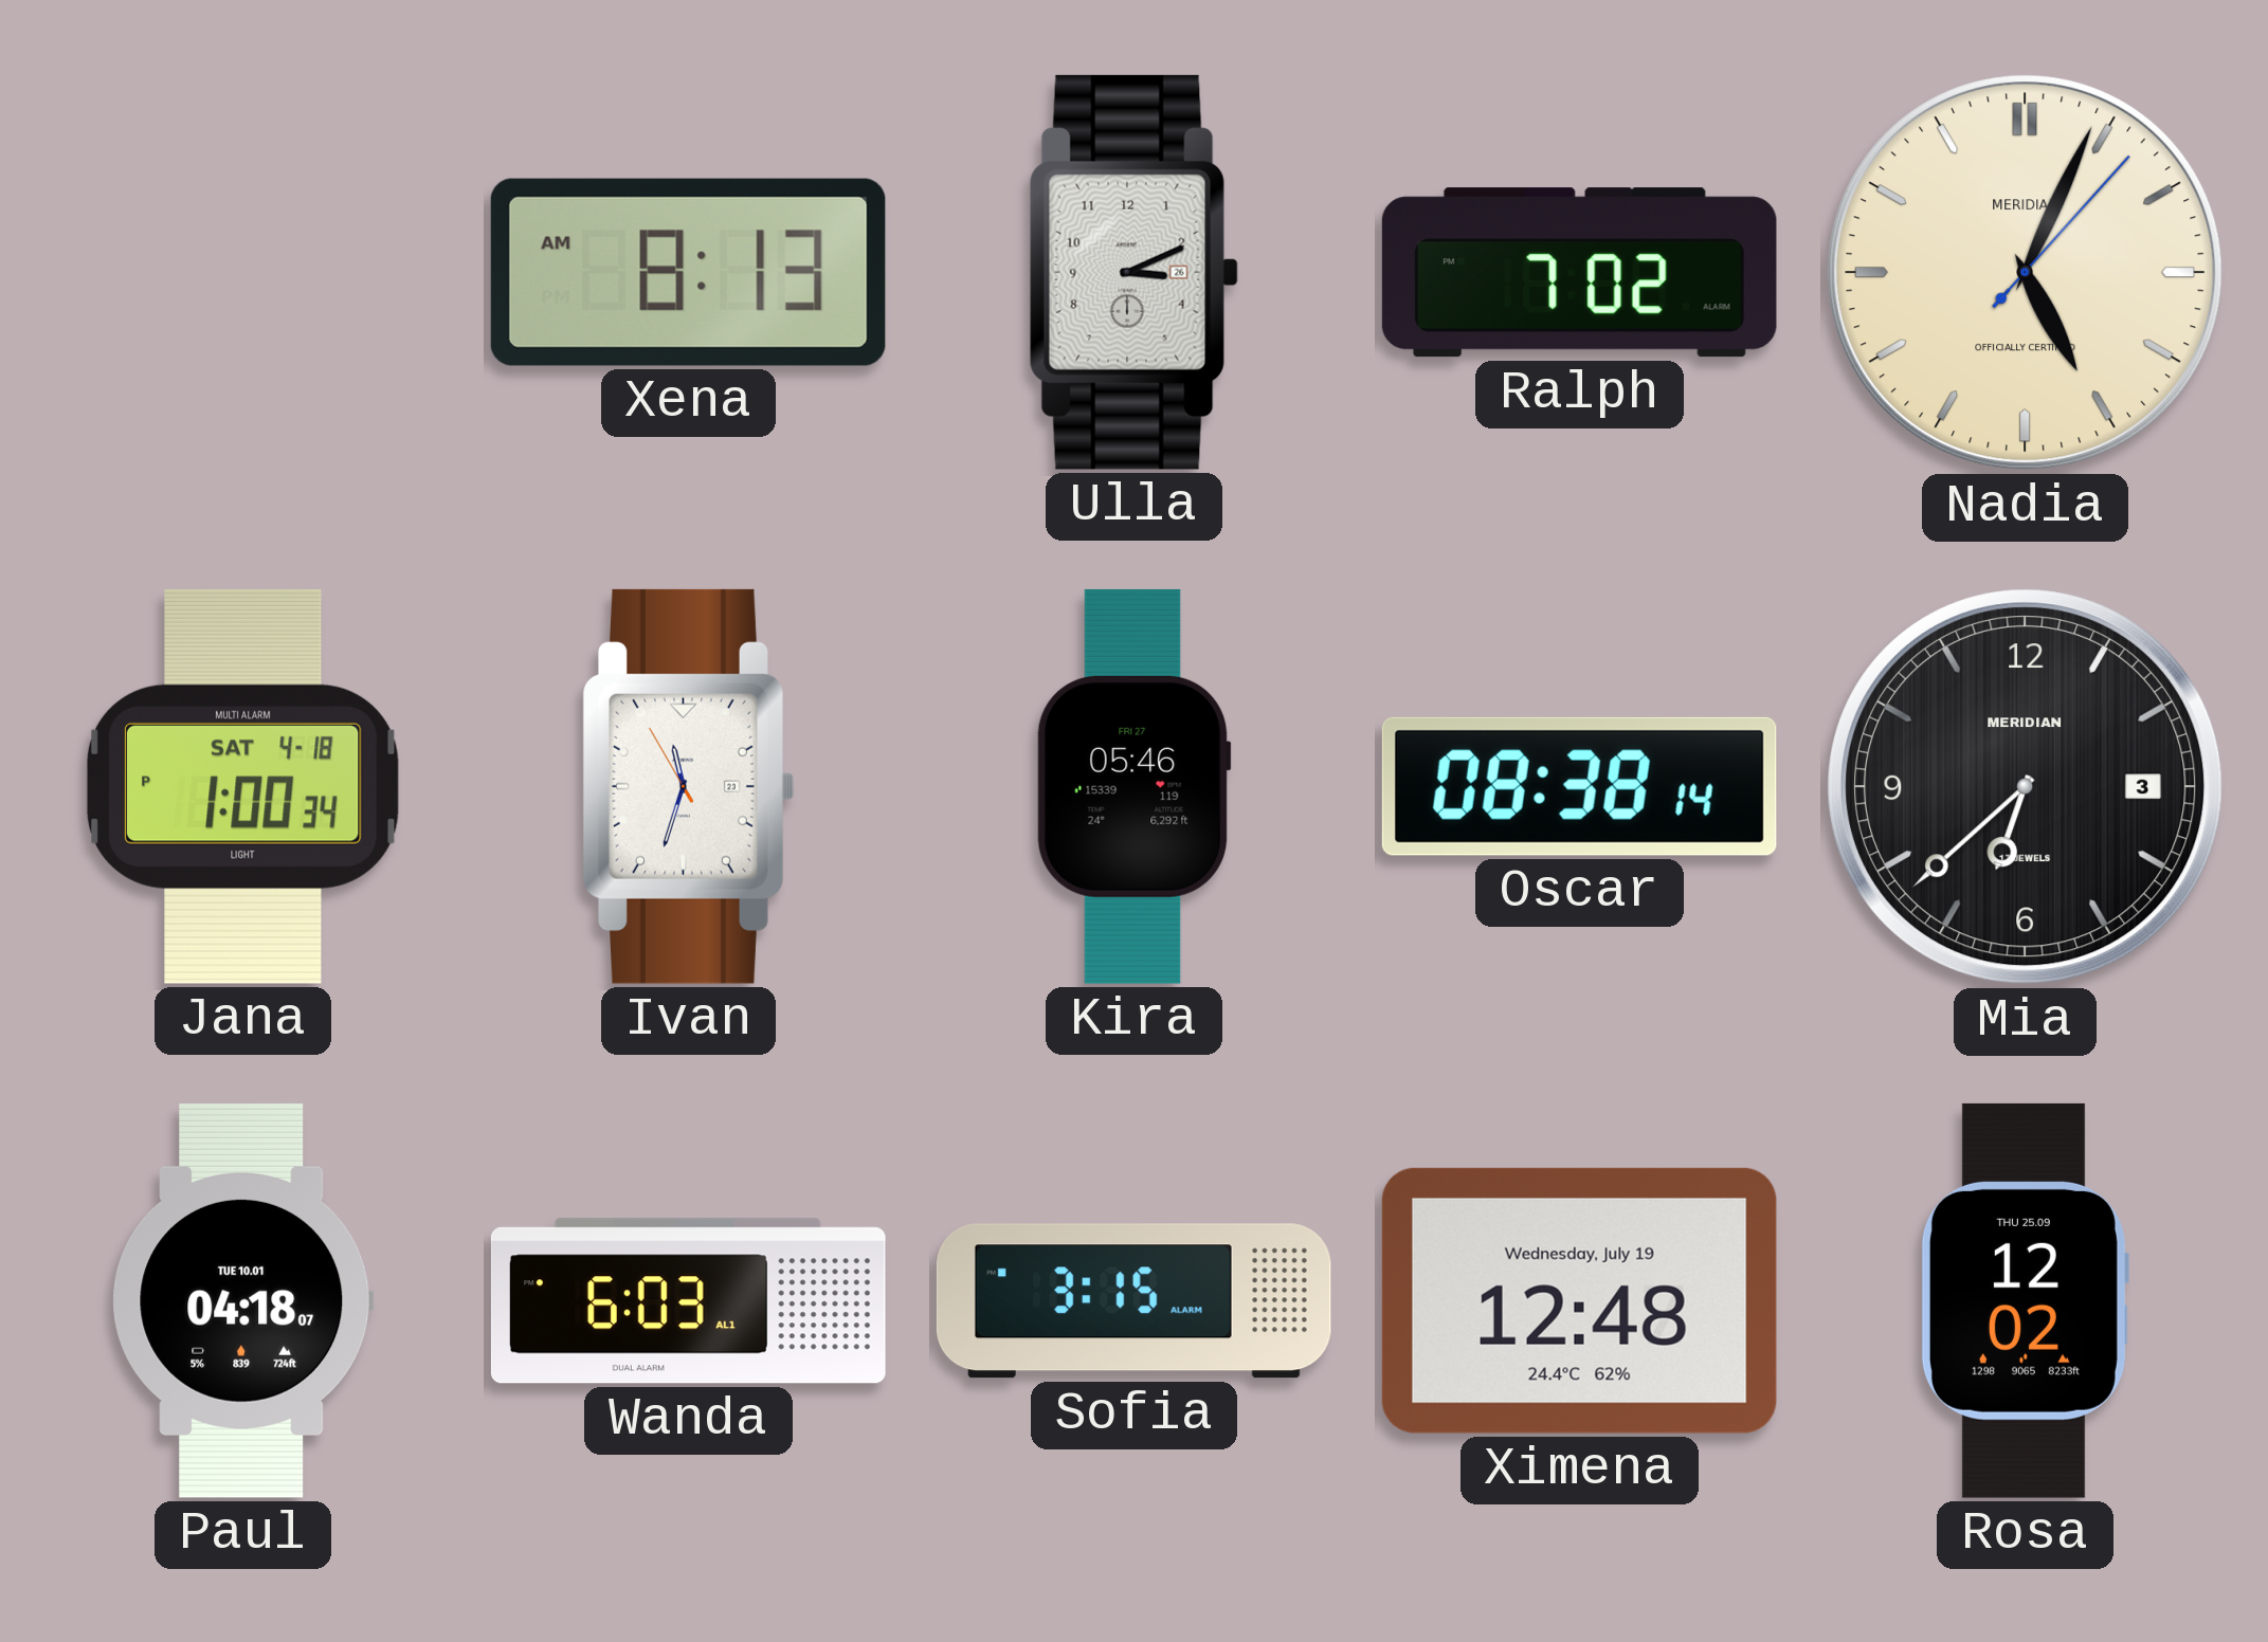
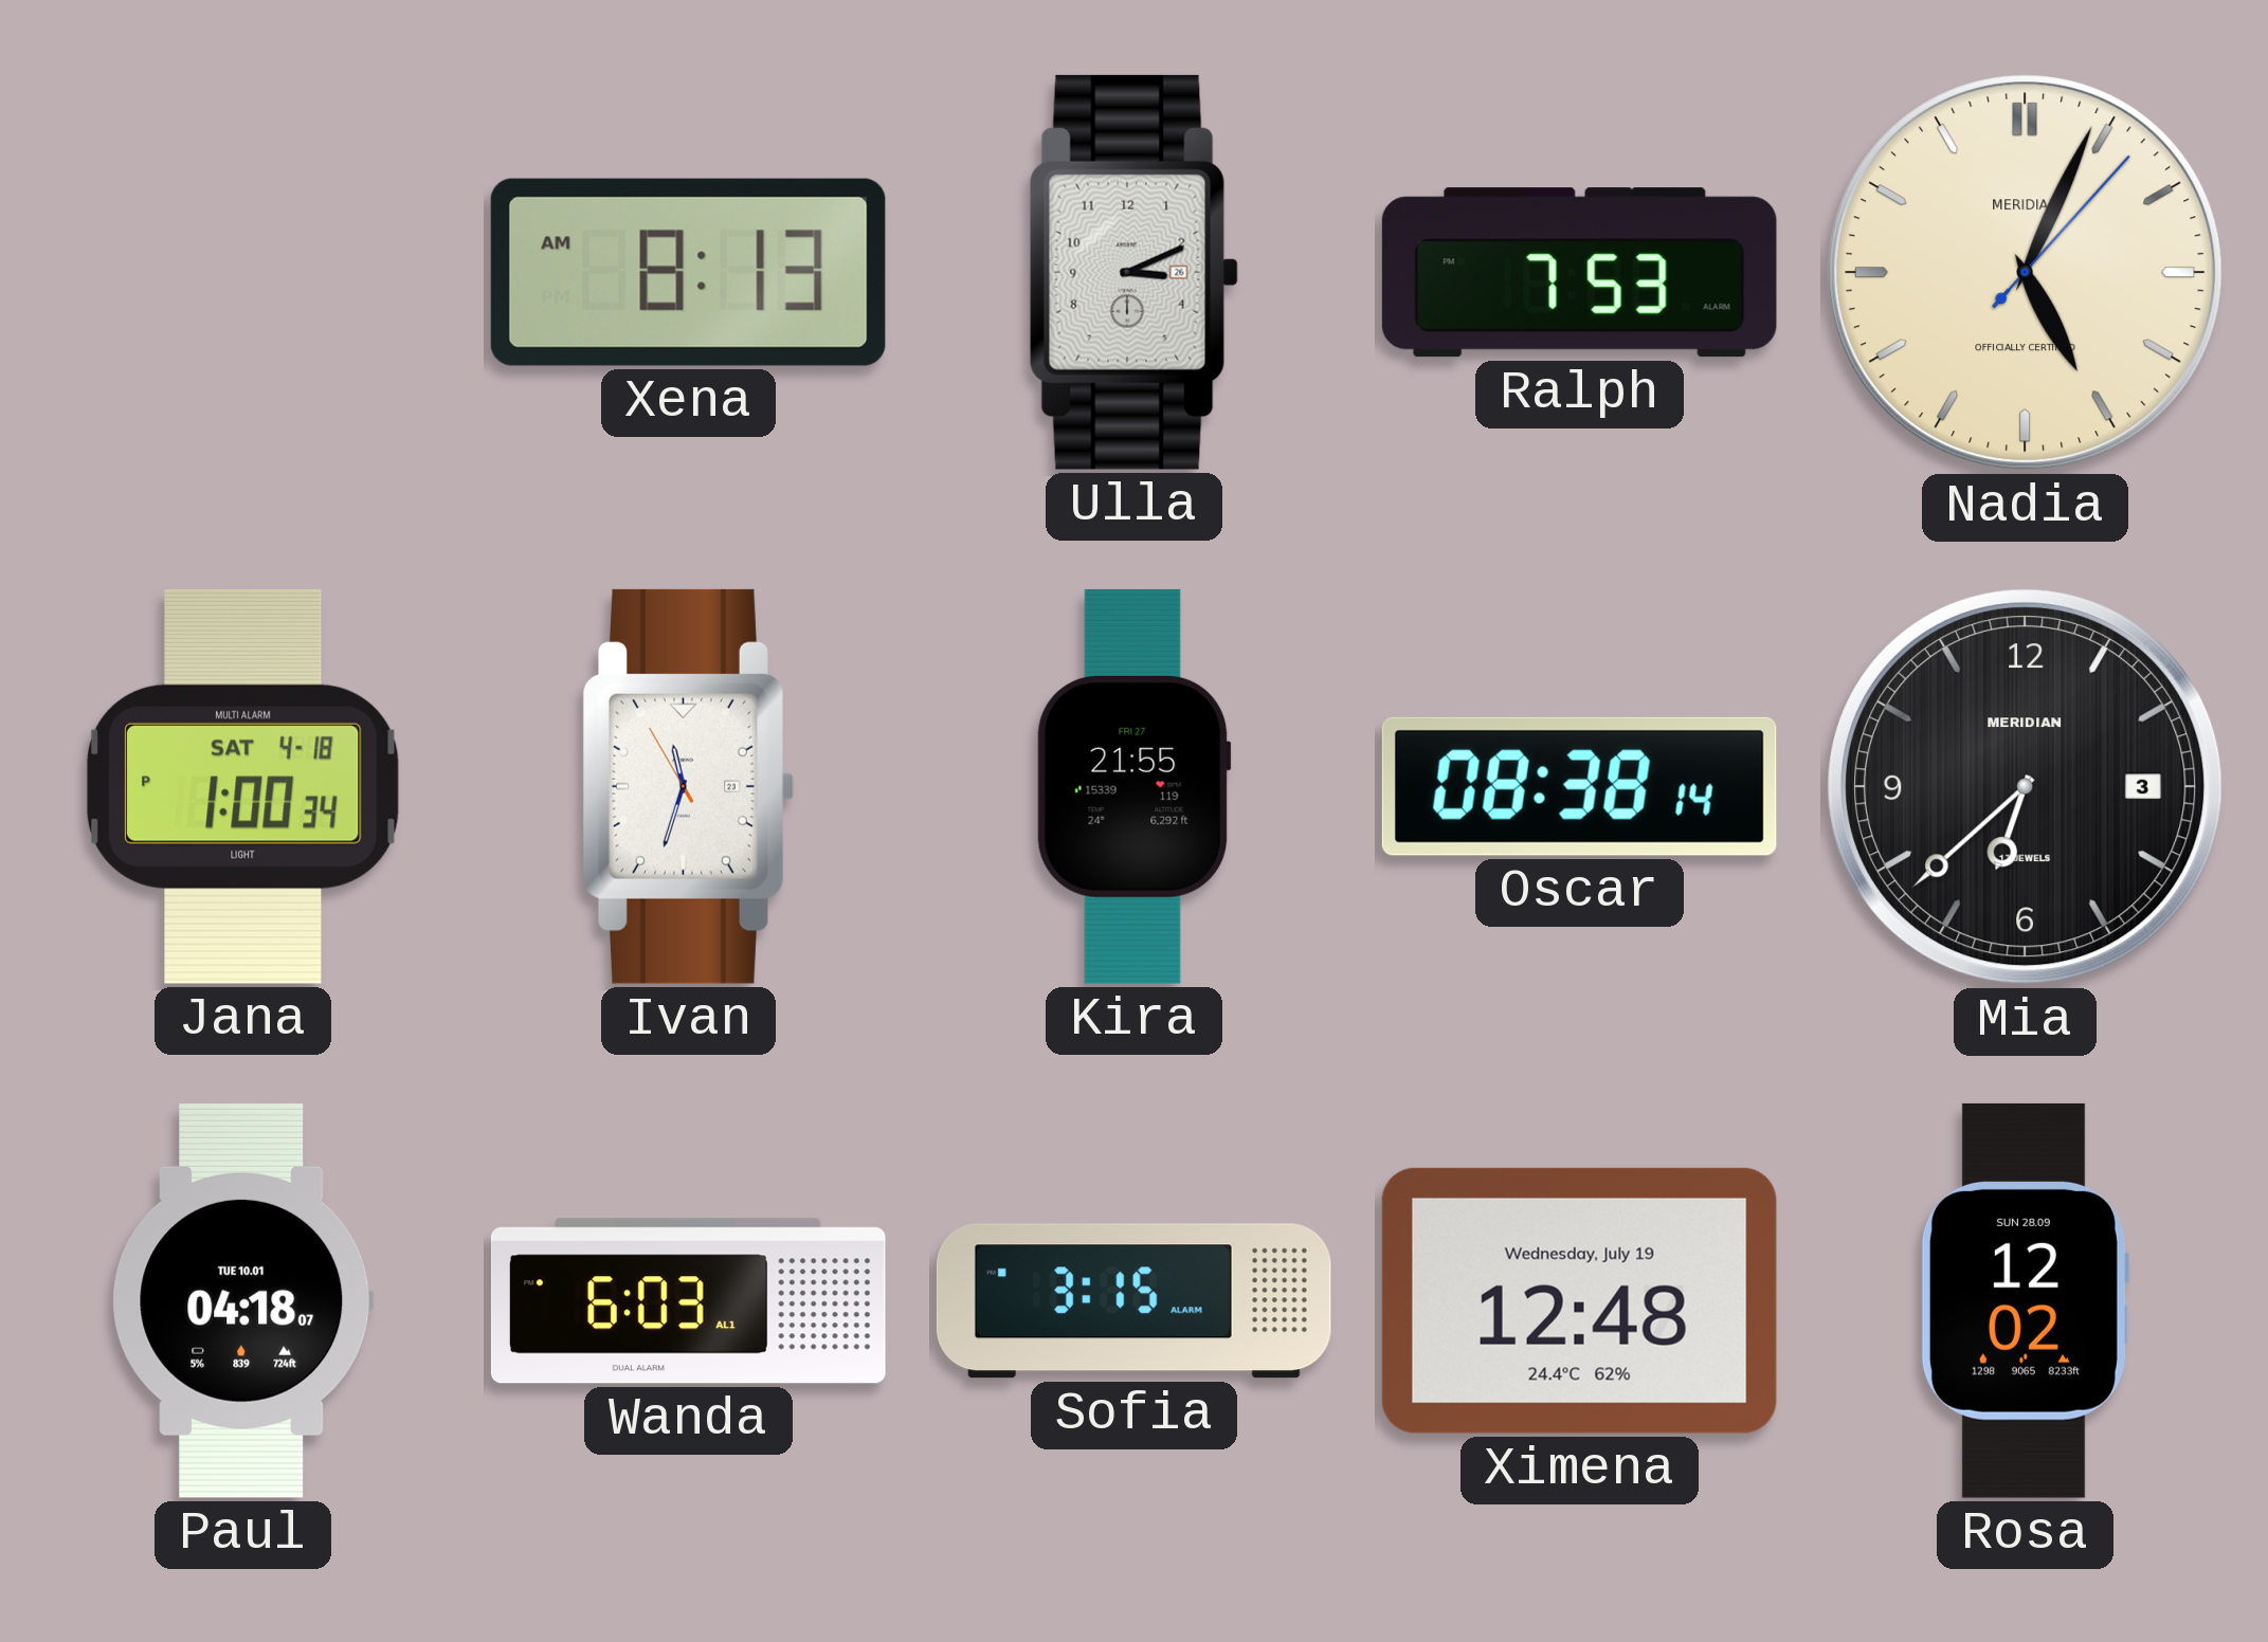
Ralph: 7:02 -> 7:53
Kira: 05:46 -> 21:55
Rosa date: THU 25.09 -> SUN 28.09
